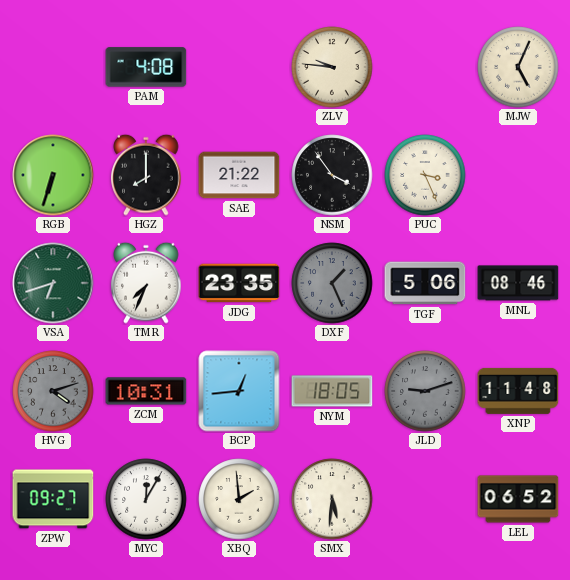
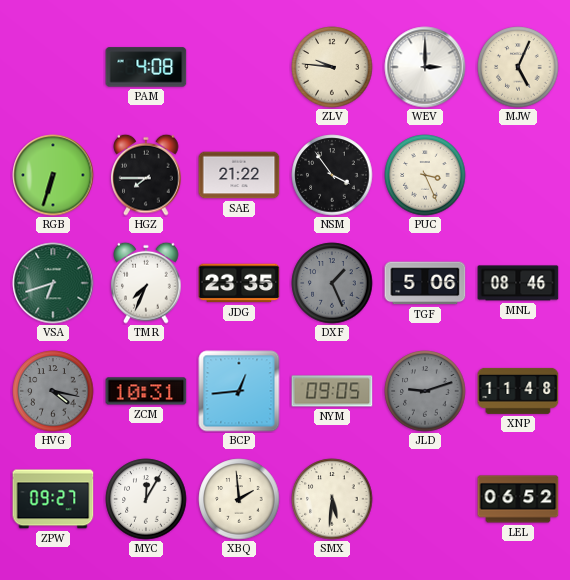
WEV: none -> 3:00
HGZ: 8:00 -> 7:45
HVG: 4:12 -> 4:17
NYM: 18:05 -> 09:05
